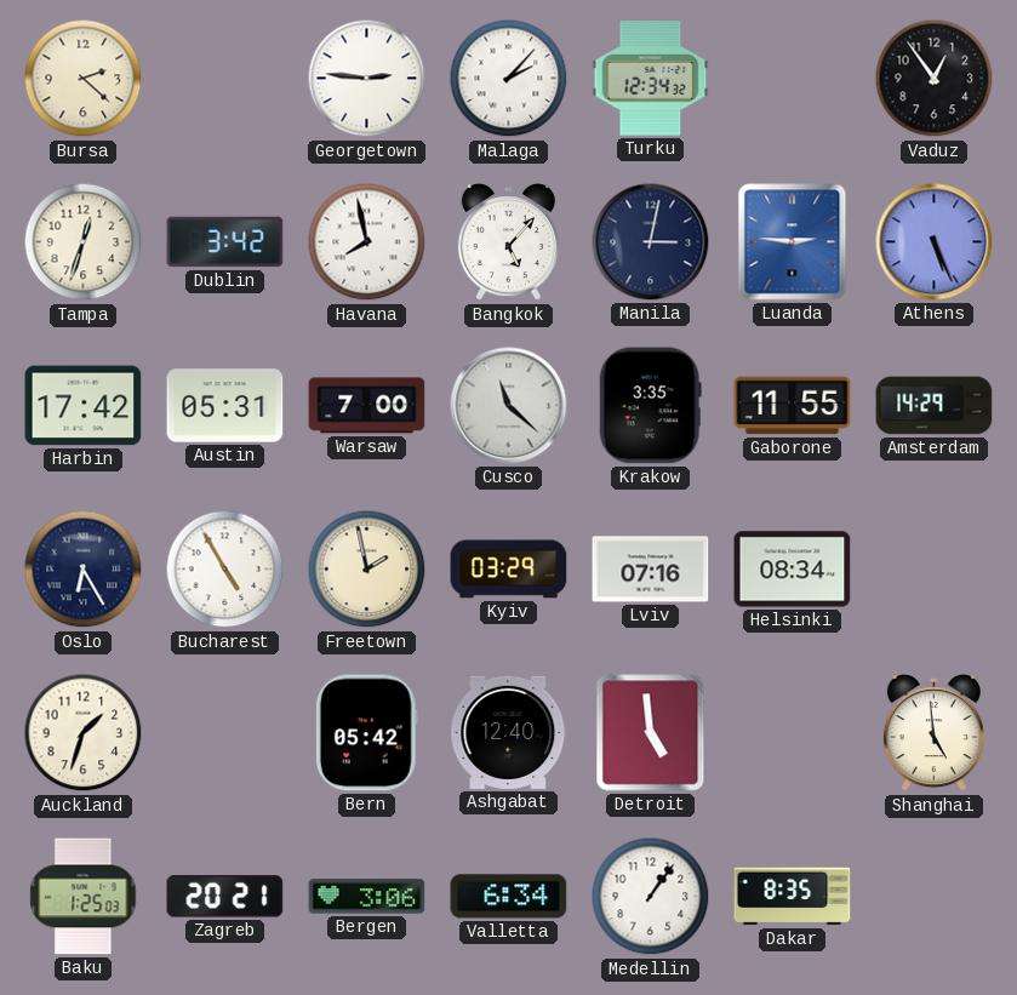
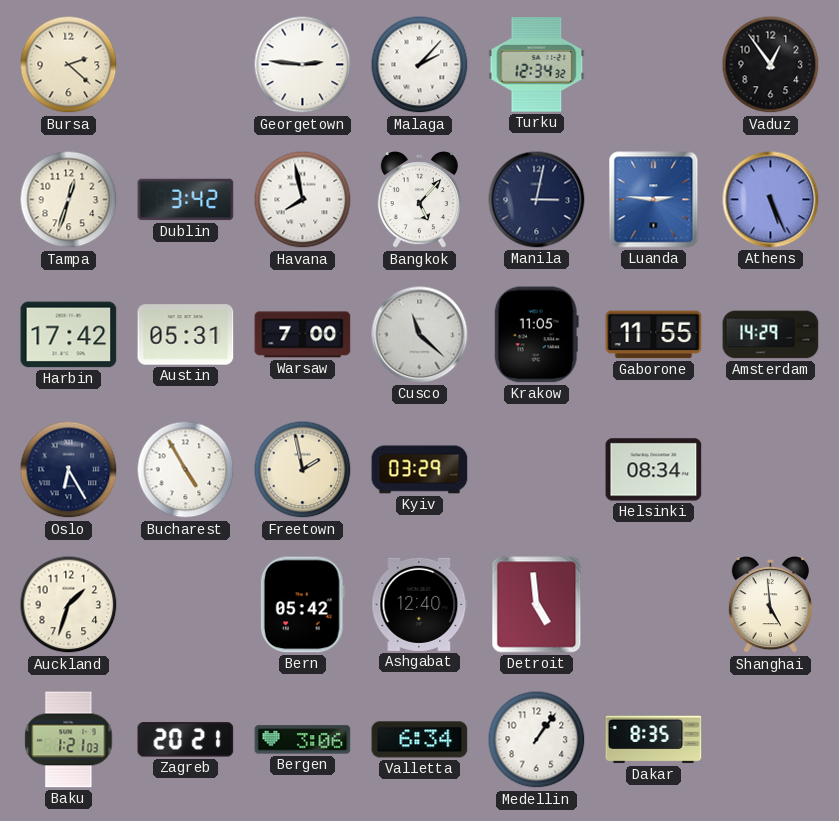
Krakow: 3:35 -> 11:05
Lviv: 07:16 -> none
Baku: 1:25 -> 1:21
